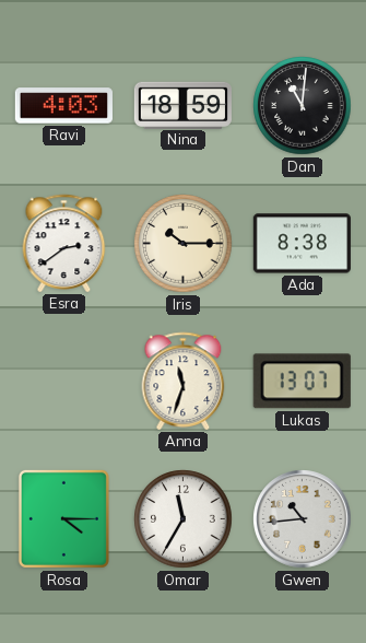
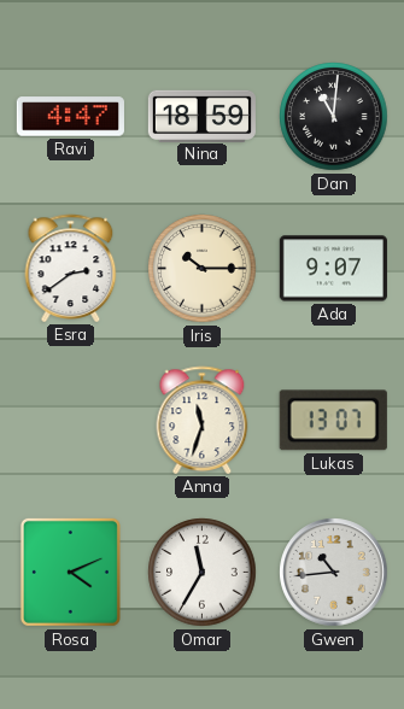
Ravi: 4:03 -> 4:47
Ada: 8:38 -> 9:07
Rosa: 4:15 -> 4:11
